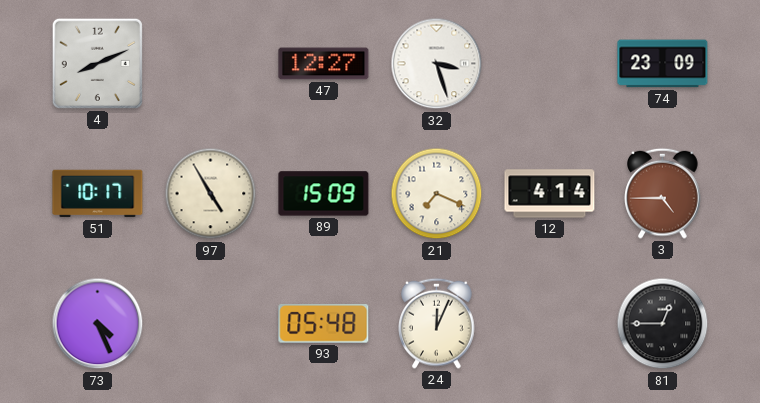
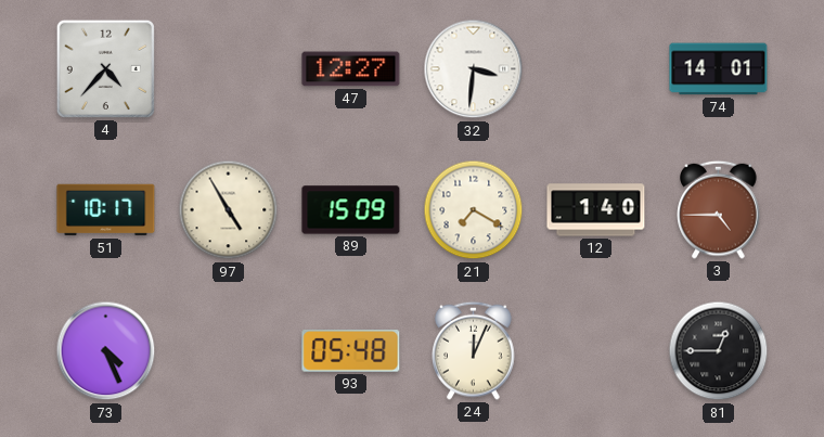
4: 8:11 -> 4:37
32: 3:27 -> 3:31
74: 23:09 -> 14:01
21: 7:19 -> 7:20
12: 4:14 -> 1:40
